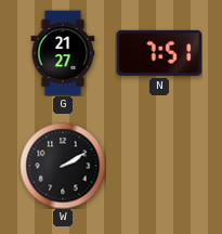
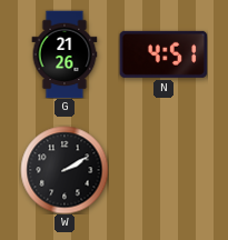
G: 21:27 -> 21:26
N: 7:51 -> 4:51
